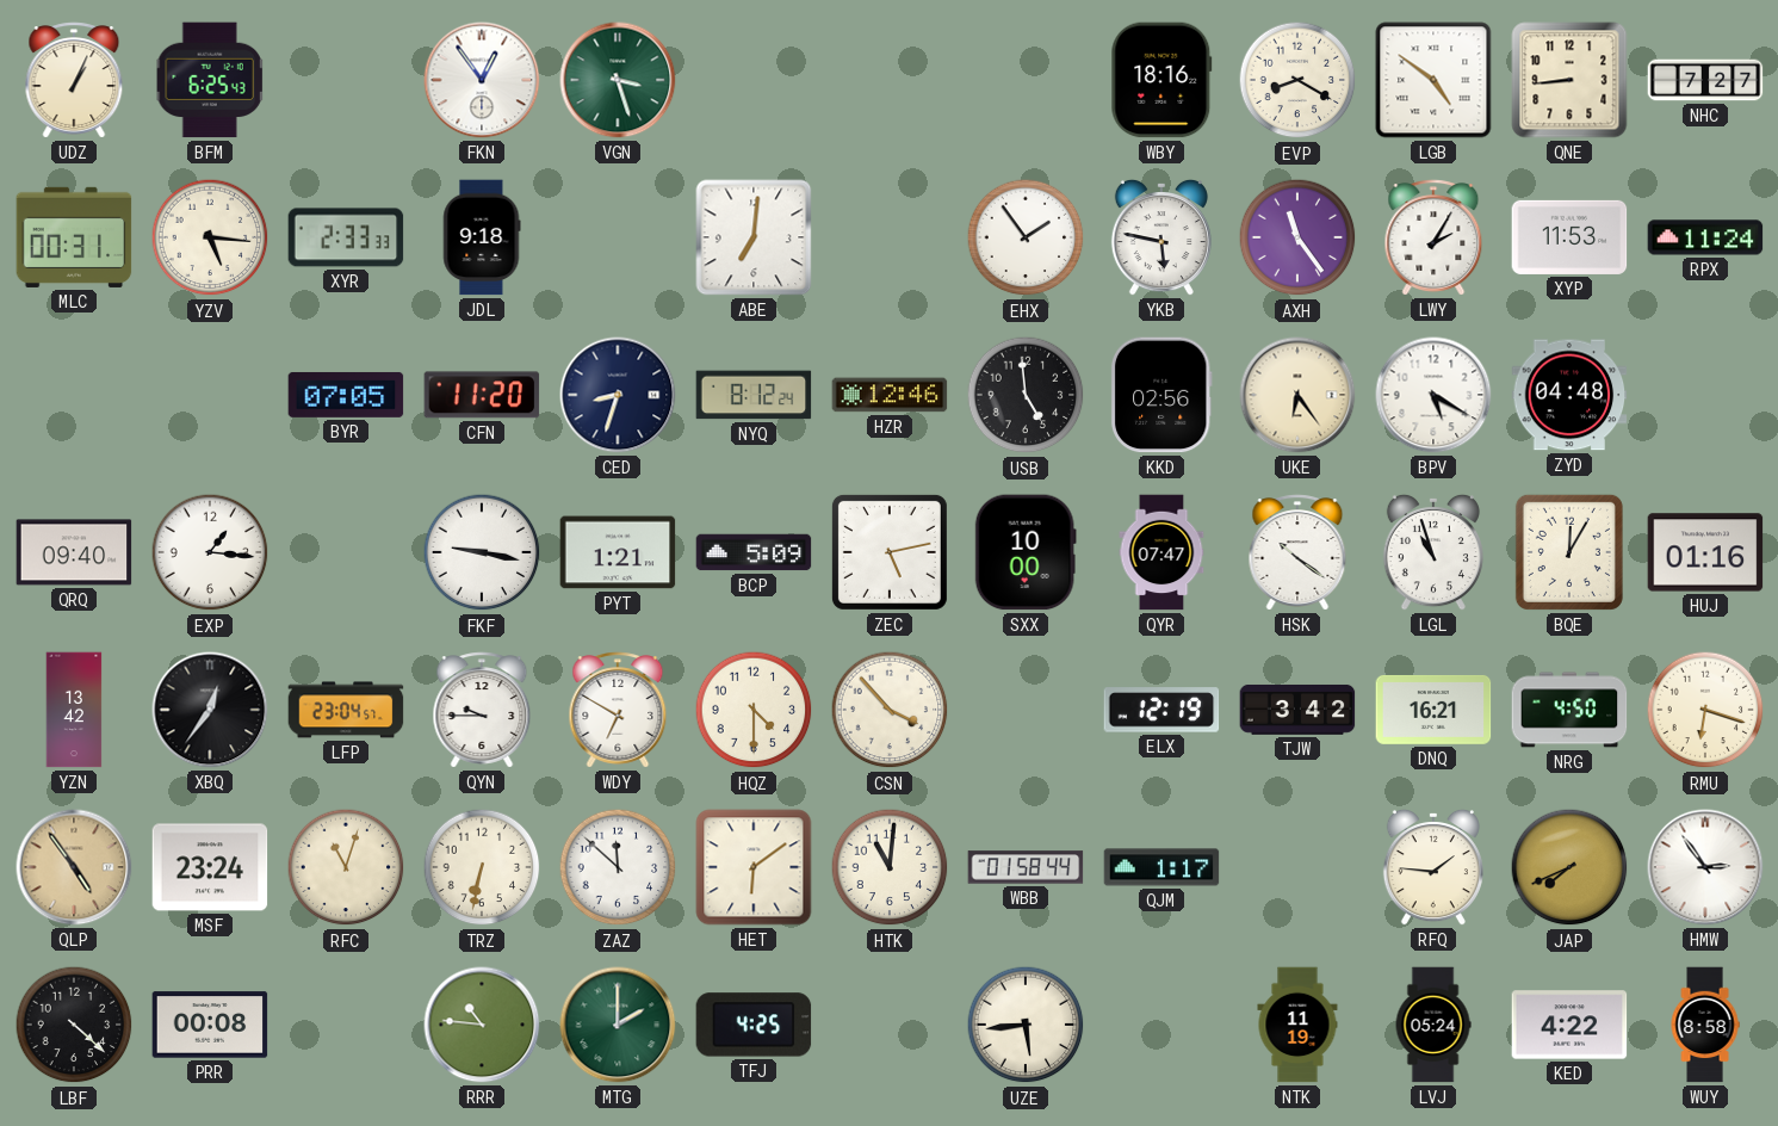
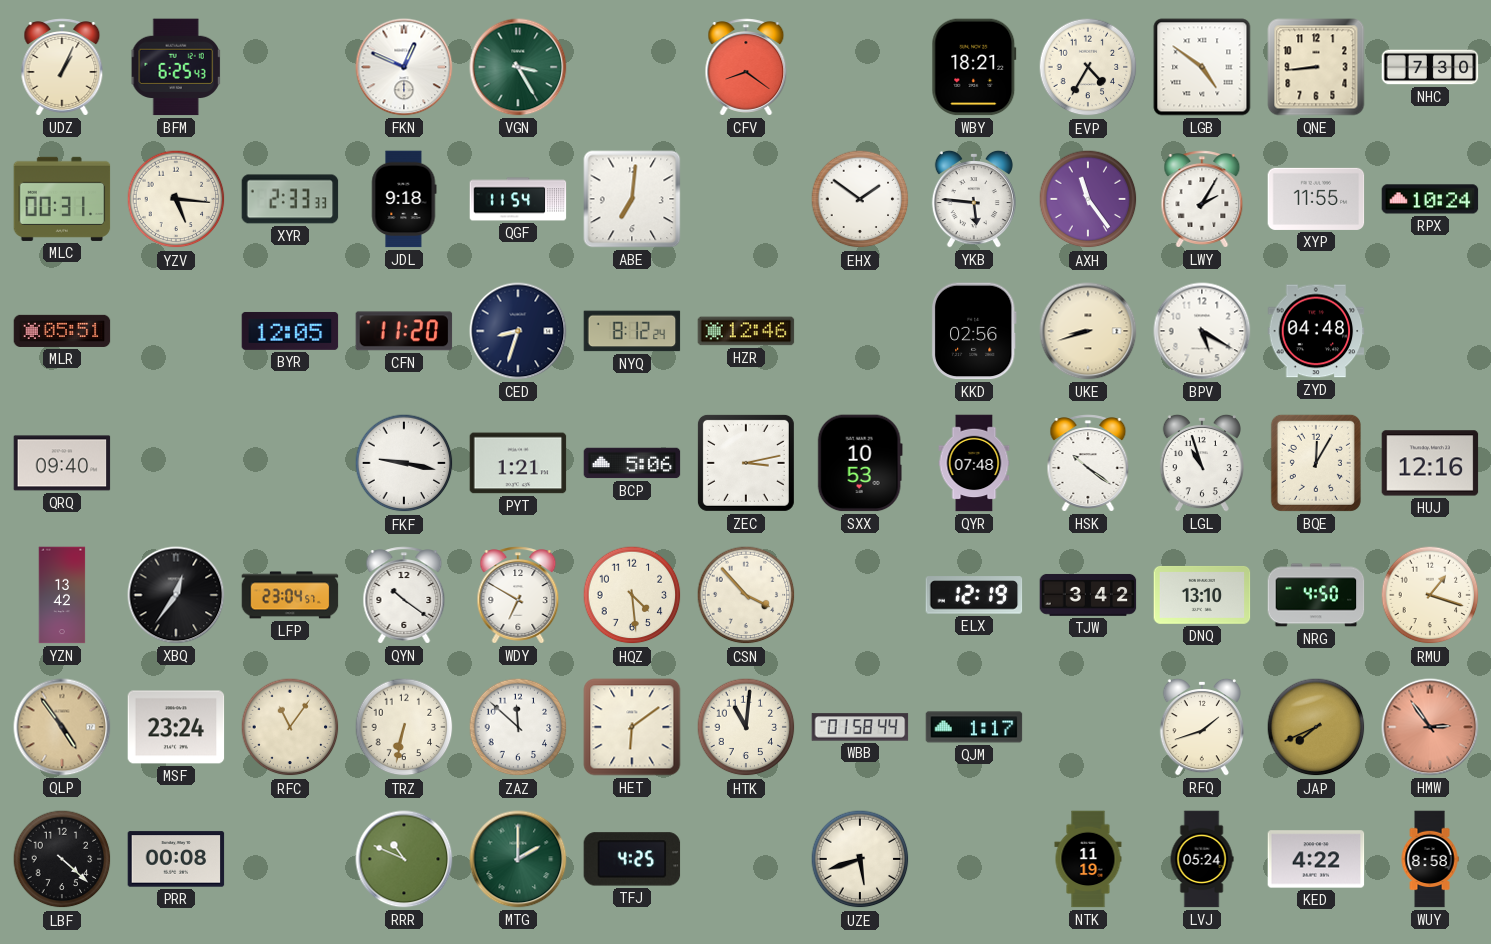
FKN: 12:54 -> 12:49
VGN: 3:27 -> 3:25
CFV: none -> 8:21
WBY: 18:16 -> 18:21
EVP: 8:20 -> 4:35
NHC: 7:27 -> 7:30
QGF: none -> 11:54
EHX: 1:54 -> 1:51
YKB: 5:47 -> 5:46
XYP: 11:53 -> 11:55
RPX: 11:24 -> 10:24
MLR: none -> 05:51
BYR: 07:05 -> 12:05
USB: 4:59 -> none
UKE: 6:24 -> 8:42
EXP: 1:16 -> none
BCP: 5:09 -> 5:06
ZEC: 5:13 -> 3:13
SXX: 10:00 -> 10:53
QYR: 07:47 -> 07:48
HUJ: 01:16 -> 12:16
QYN: 9:45 -> 10:21
HQZ: 4:30 -> 4:29
DNQ: 16:21 -> 13:10
RMU: 6:18 -> 1:18
RFC: 11:03 -> 11:06
RFQ: 1:46 -> 1:42
HMW dial: white -> salmon
RRR: 10:46 -> 10:49
UZE: 5:44 -> 5:42
